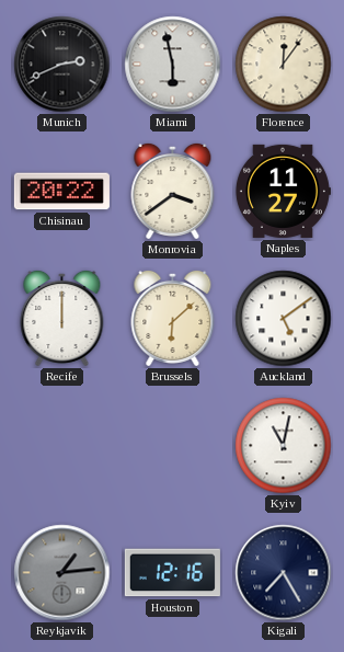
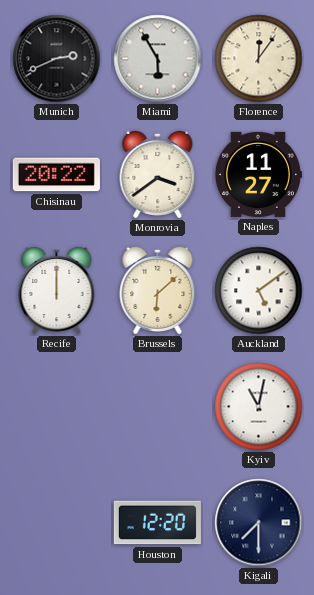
Miami: 5:58 -> 5:55
Reykjavik: 1:14 -> none
Houston: 12:16 -> 12:20
Kigali: 7:25 -> 7:30
